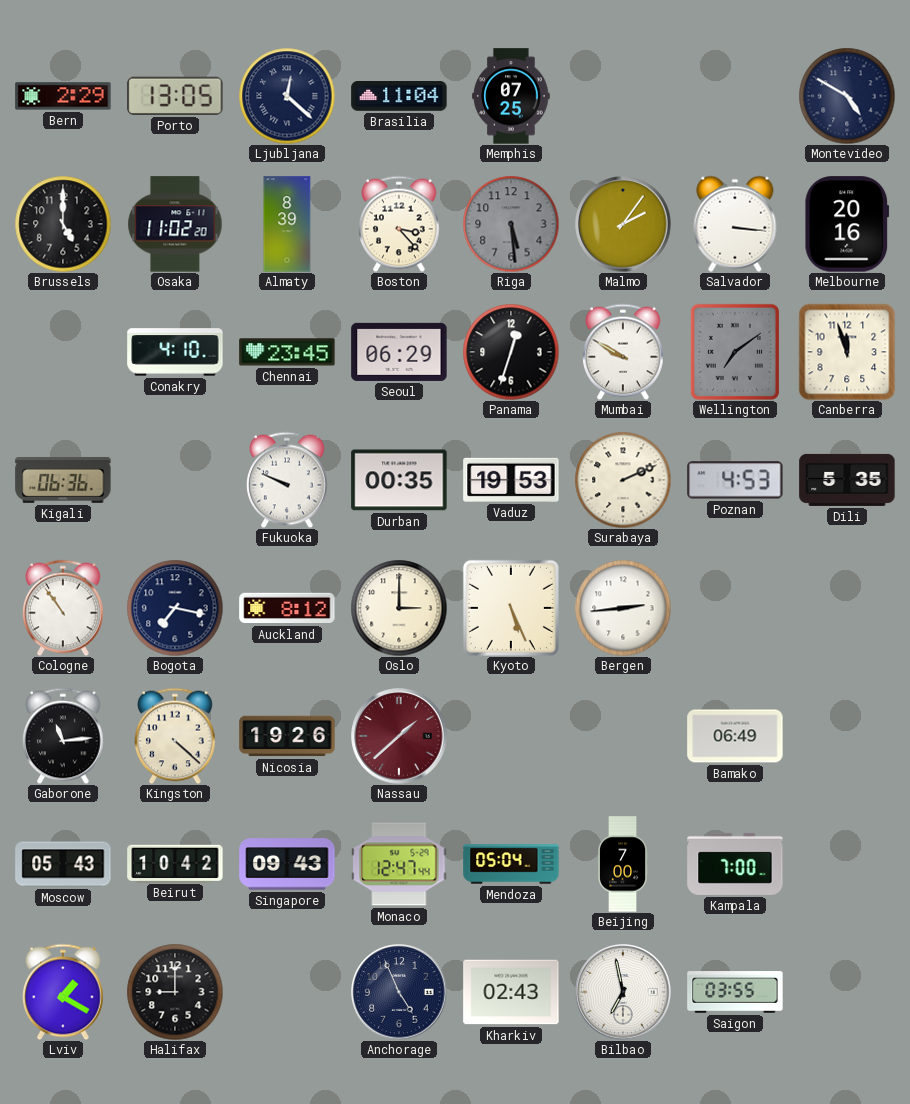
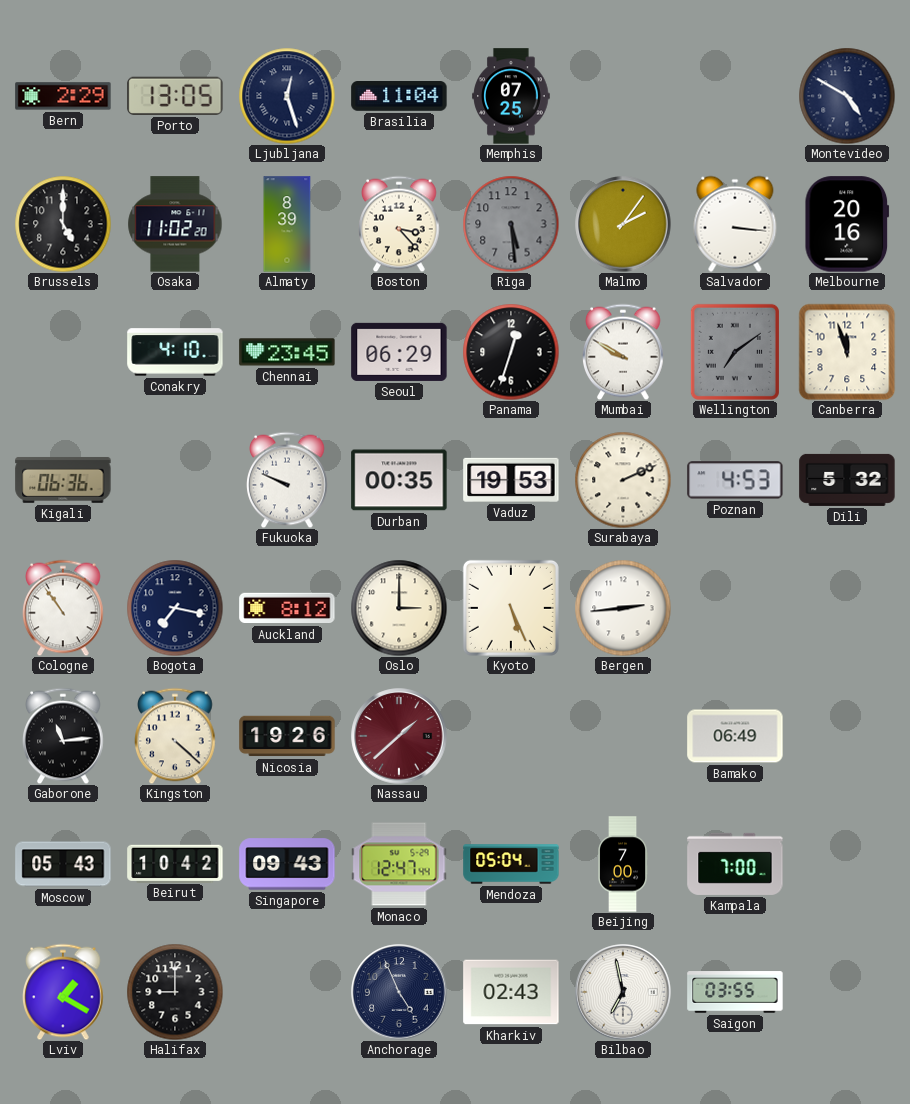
Ljubljana: 12:22 -> 12:27
Dili: 5:35 -> 5:32
